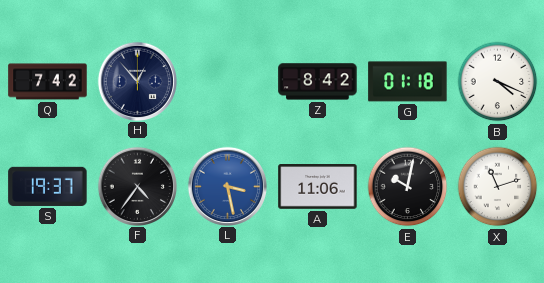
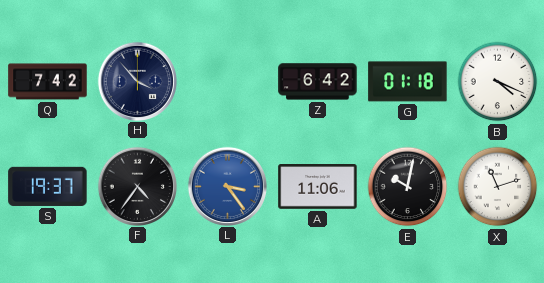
H: 12:53 -> 3:53
Z: 8:42 -> 6:42
L: 3:28 -> 3:24
